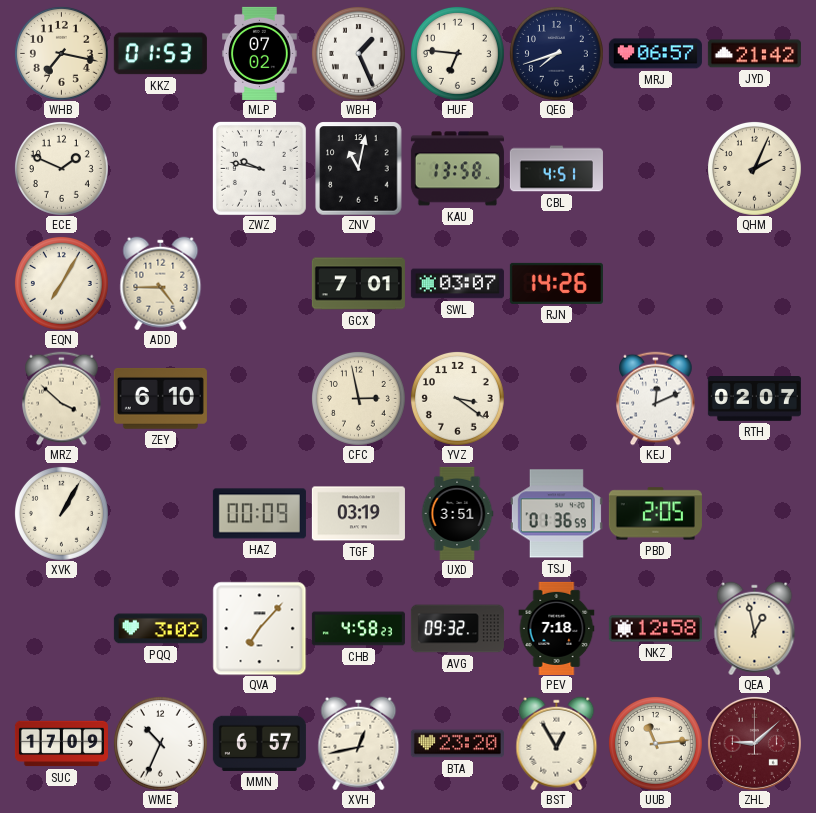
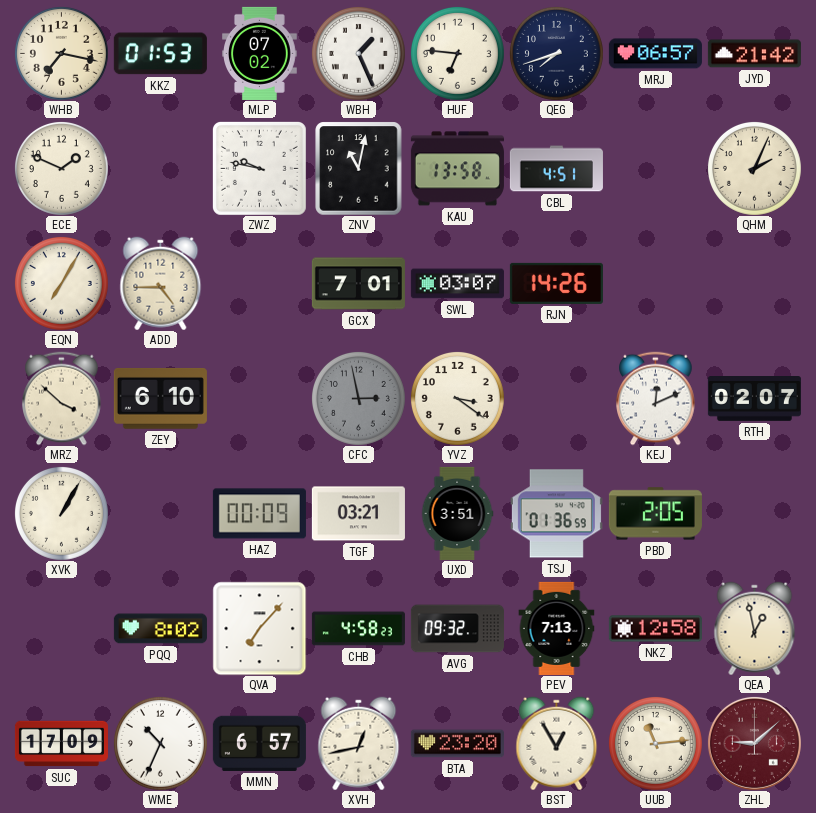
CFC dial: cream -> grey
TGF: 03:19 -> 03:21
PQQ: 3:02 -> 8:02
PEV: 7:18 -> 7:13
